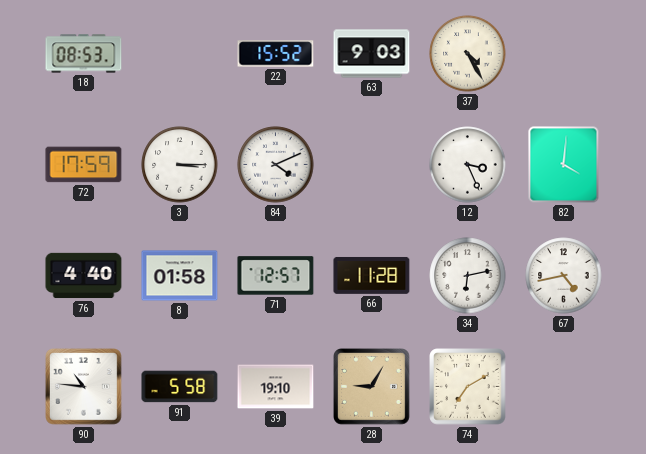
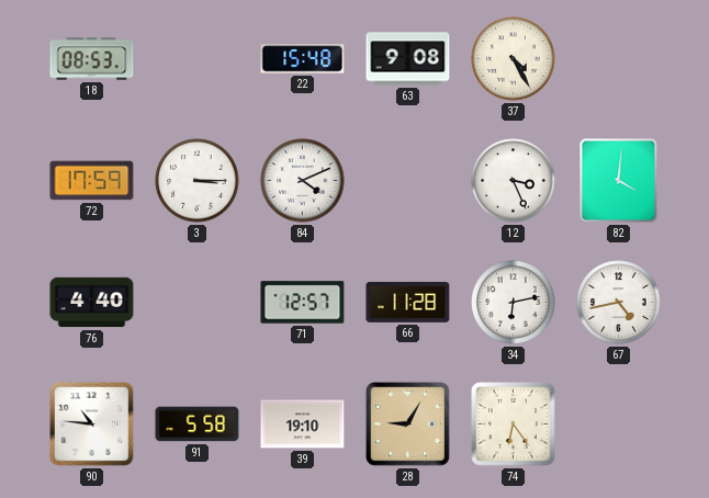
22: 15:52 -> 15:48
63: 9:03 -> 9:08
8: 01:58 -> none
74: 7:10 -> 6:24
